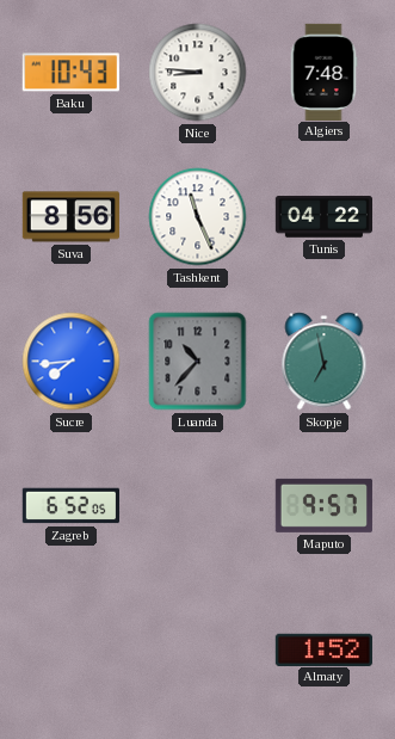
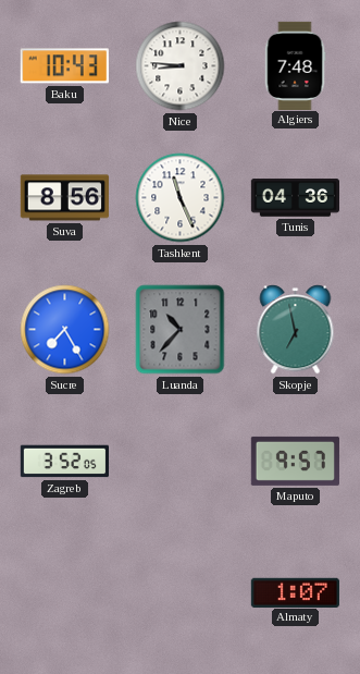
Tunis: 04:22 -> 04:36
Sucre: 7:44 -> 7:25
Zagreb: 6:52 -> 3:52
Almaty: 1:52 -> 1:07
